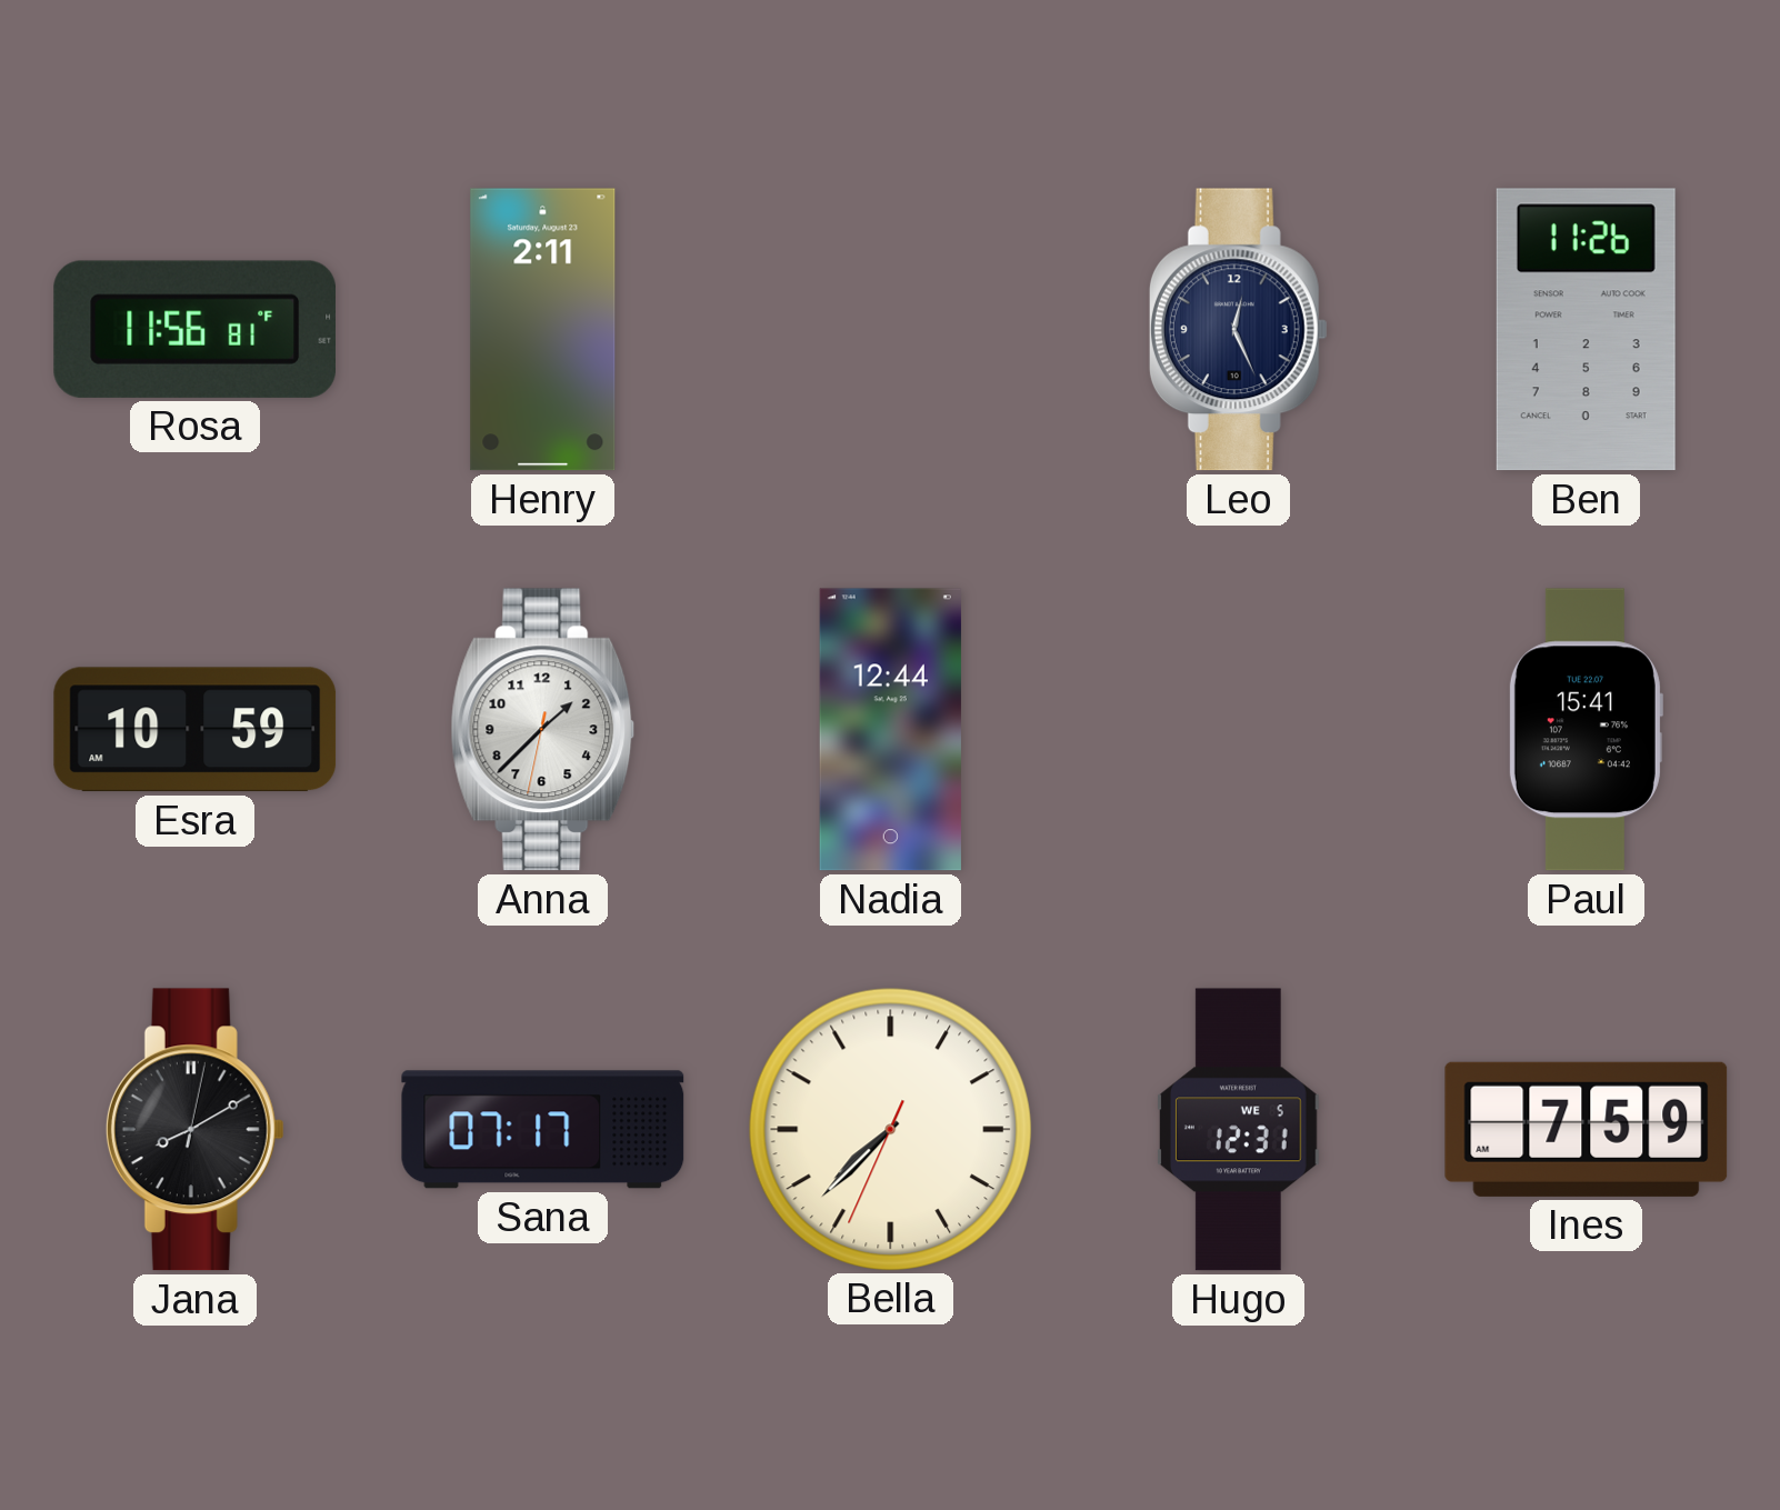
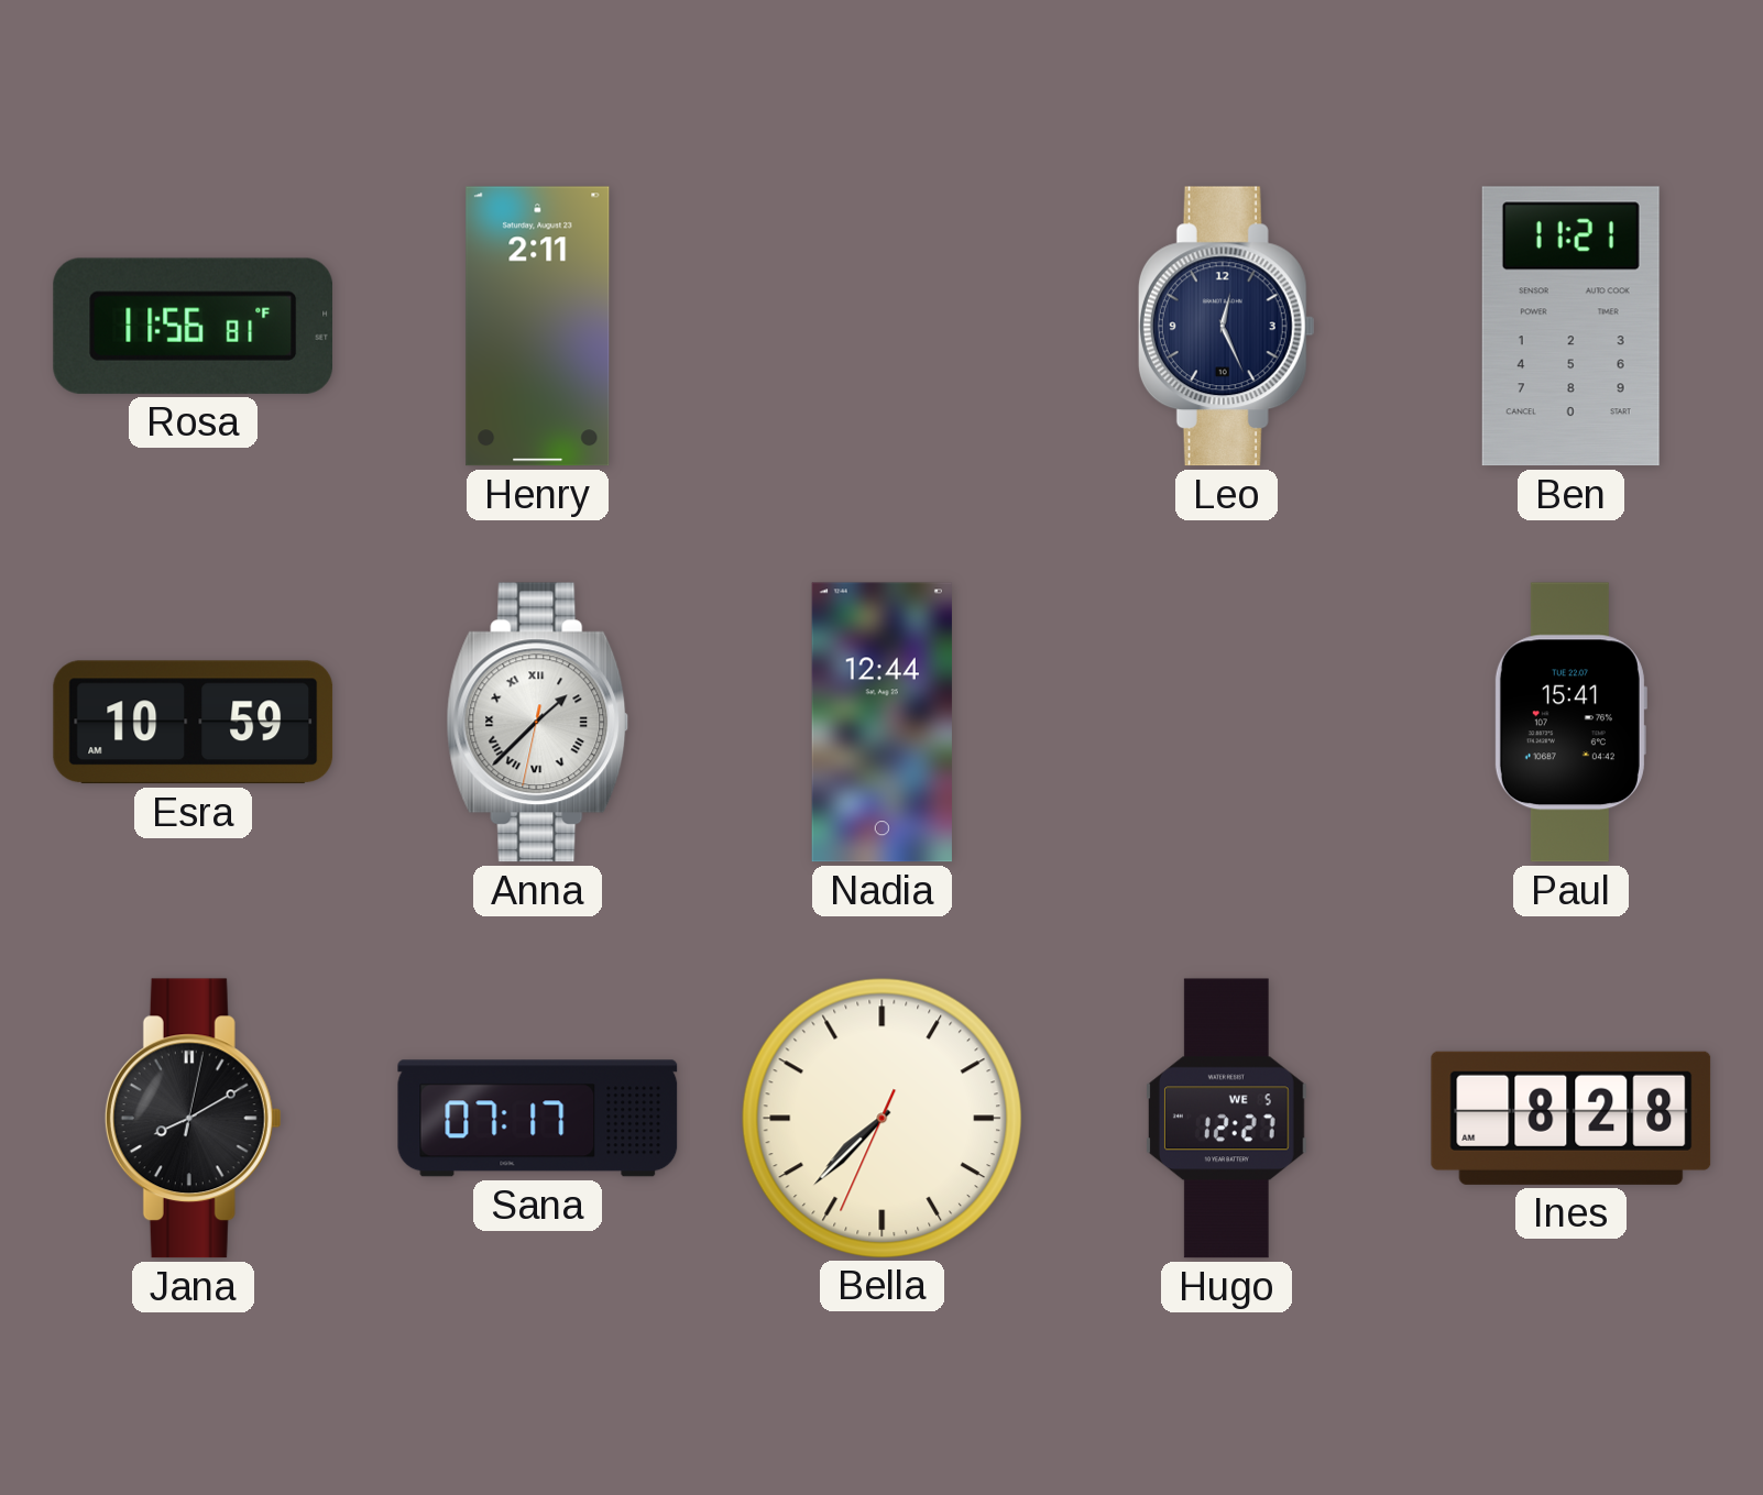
Ben: 11:26 -> 11:21
Anna numerals: Arabic -> Roman
Hugo: 12:31 -> 12:27
Ines: 7:59 -> 8:28
